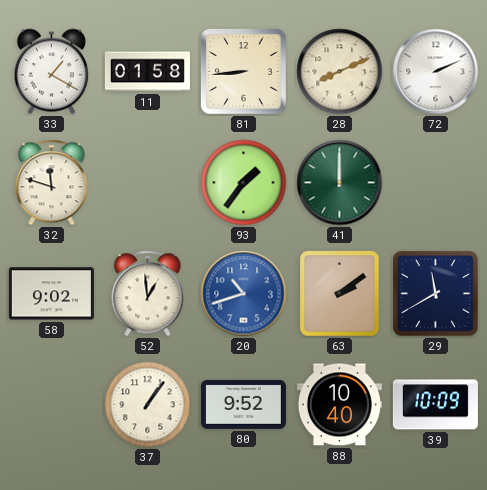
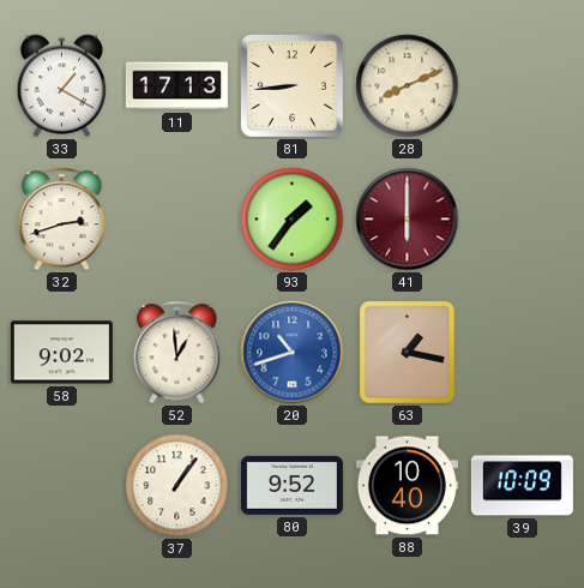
11: 01:58 -> 17:13
72: 2:11 -> none
32: 11:48 -> 2:42
41: 12:00 -> 6:00
41 dial: green -> burgundy
63: 2:09 -> 1:17
29: 11:40 -> none
